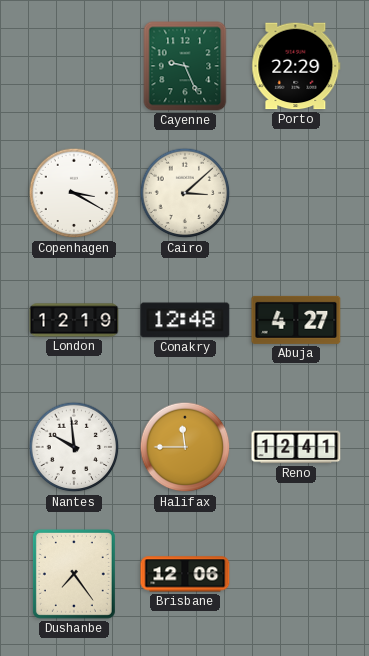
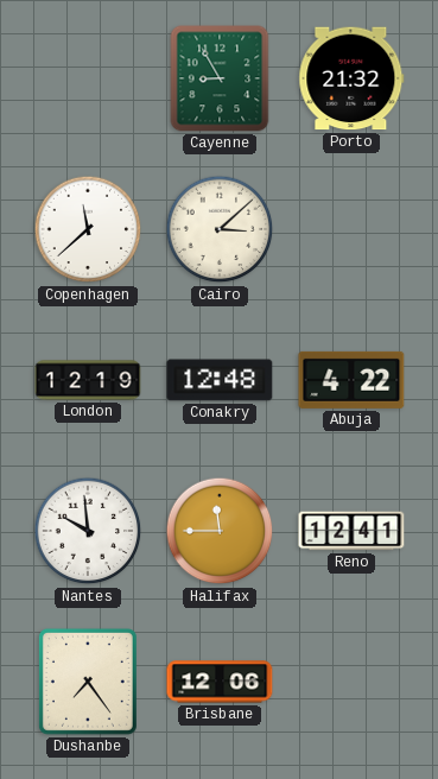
Cayenne: 9:26 -> 8:55
Porto: 22:29 -> 21:32
Copenhagen: 3:20 -> 11:38
Abuja: 4:27 -> 4:22
